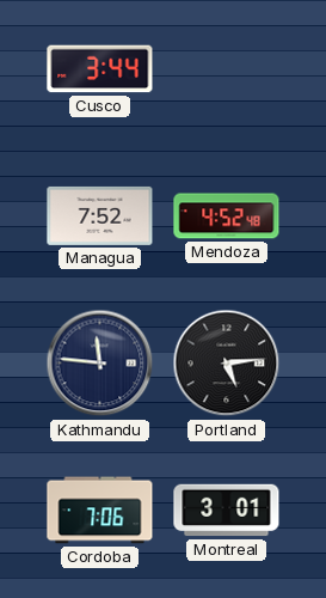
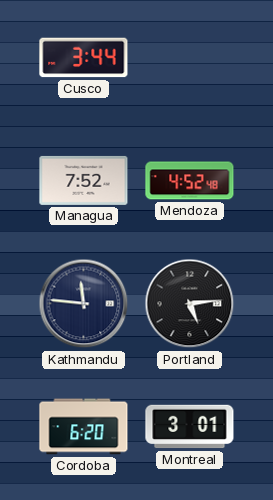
Cordoba: 7:06 -> 6:20
